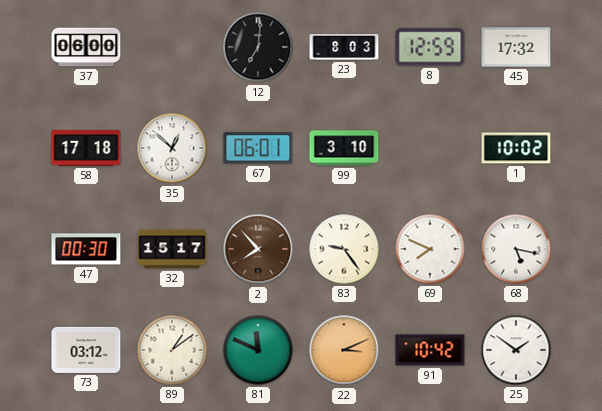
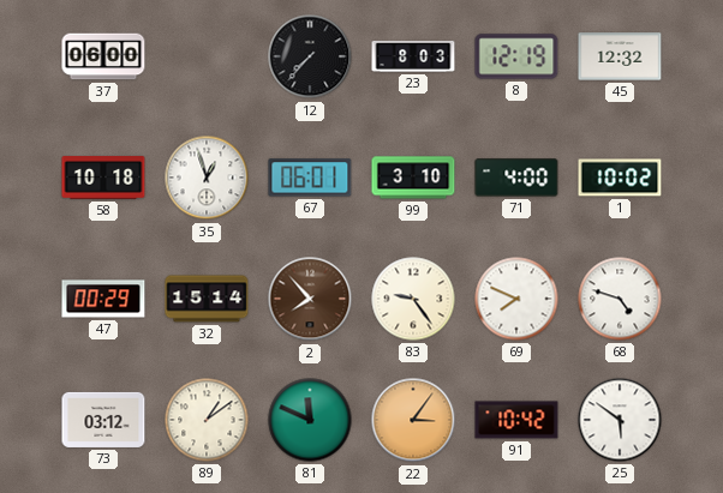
12: 7:01 -> 7:37
8: 12:59 -> 12:19
45: 17:32 -> 12:32
58: 17:18 -> 10:18
35: 12:52 -> 12:57
71: none -> 4:00
47: 00:30 -> 00:29
32: 15:17 -> 15:14
68: 5:17 -> 4:48
22: 3:11 -> 3:06
25: 1:51 -> 5:51
